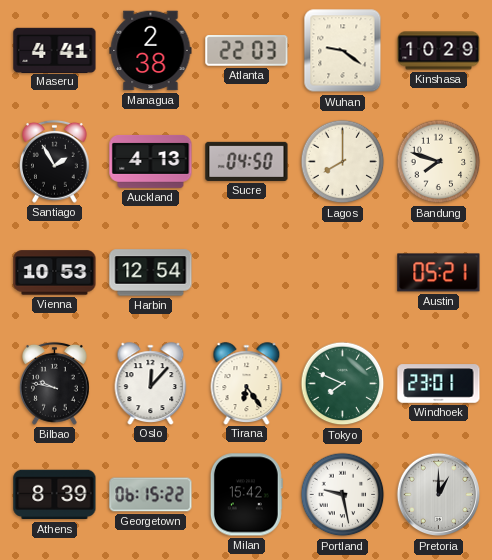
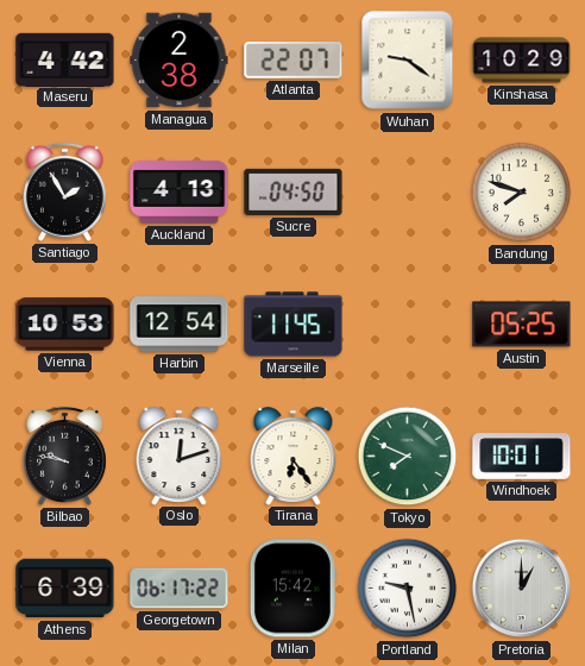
Maseru: 4:41 -> 4:42
Atlanta: 22:03 -> 22:07
Lagos: 8:00 -> none
Marseille: none -> 11:45
Austin: 05:21 -> 05:25
Oslo: 12:07 -> 12:12
Windhoek: 23:01 -> 10:01
Athens: 8:39 -> 6:39
Georgetown: 06:15 -> 06:17
